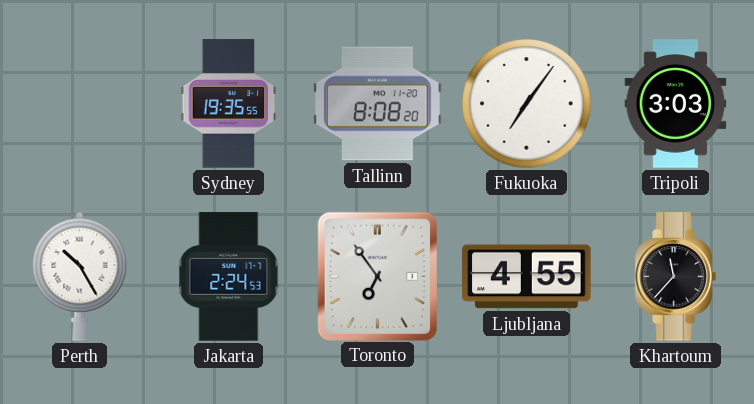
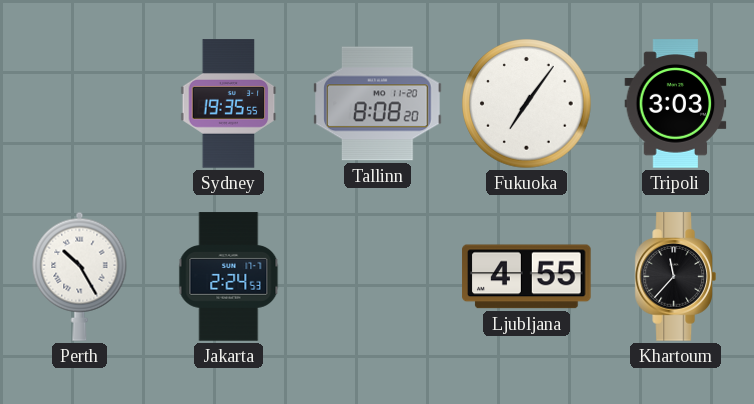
Toronto: 6:54 -> none
